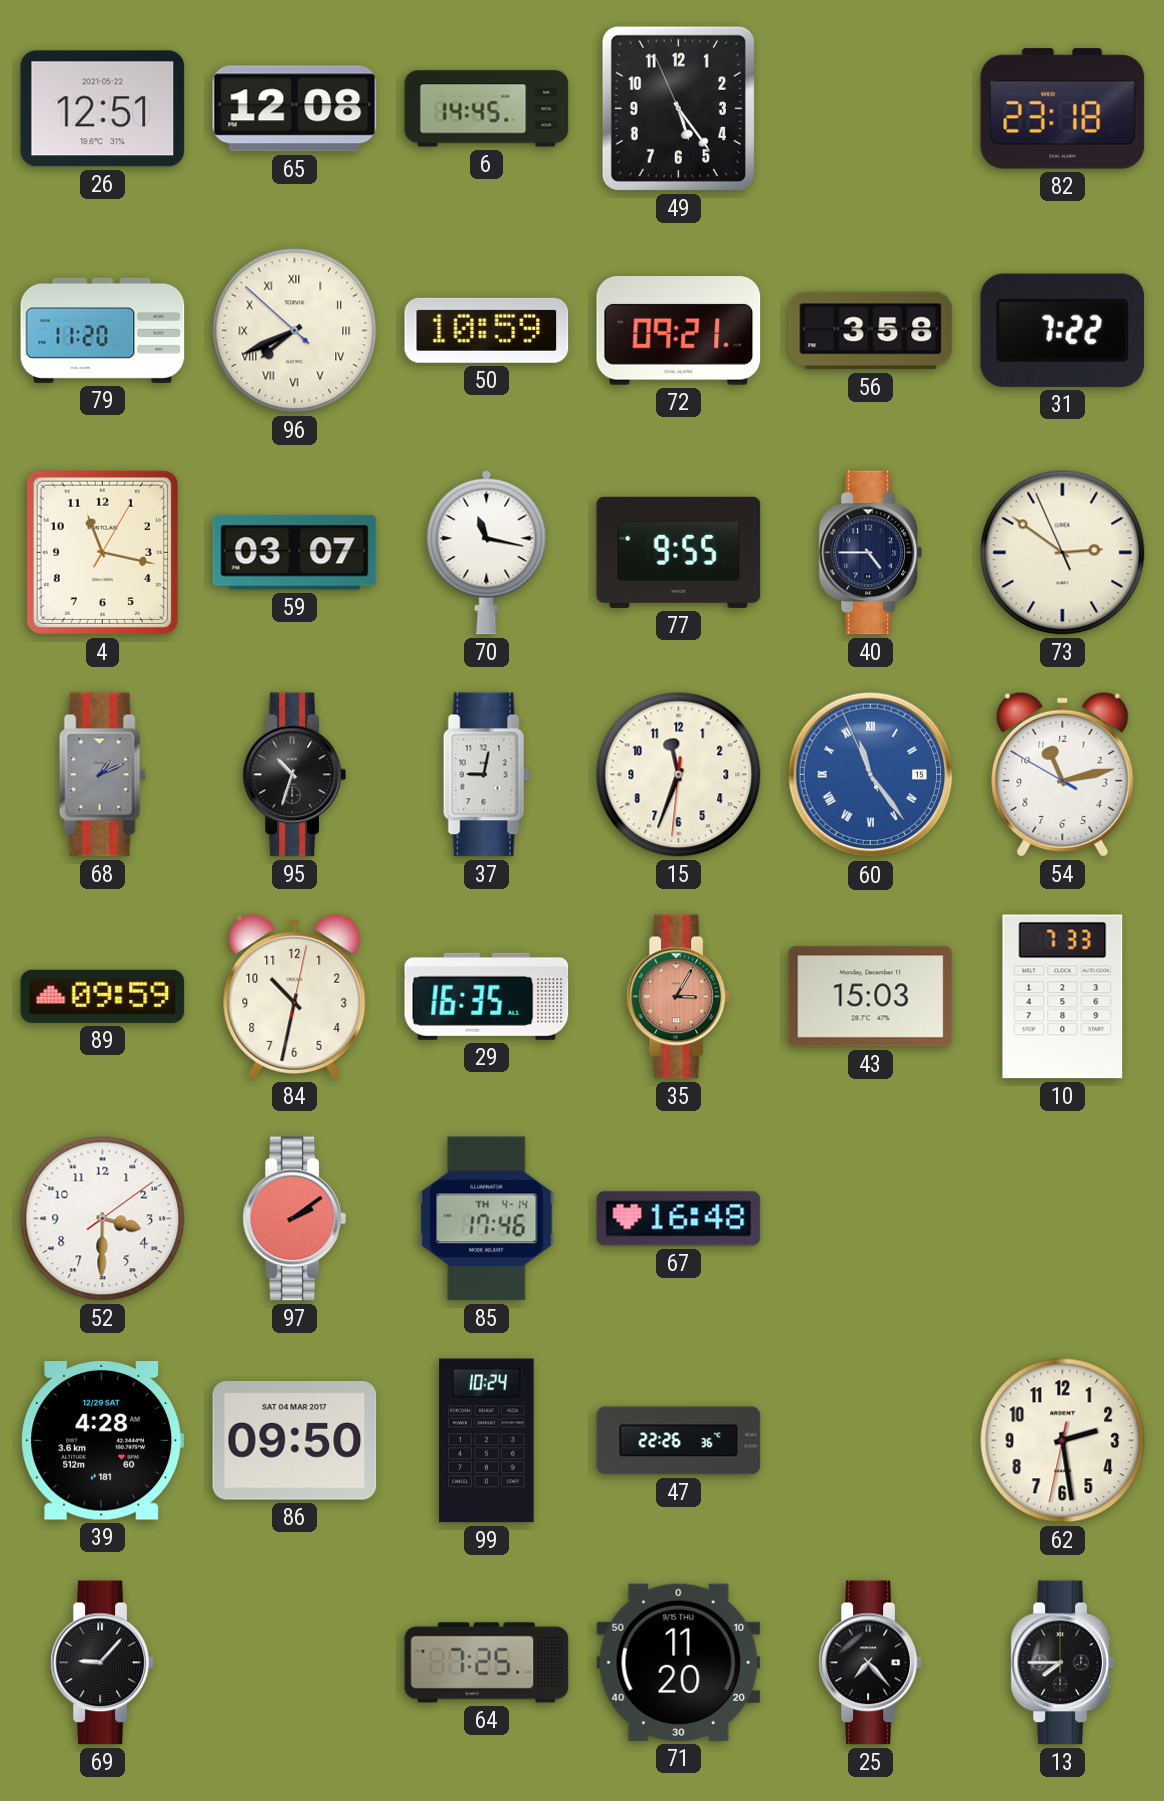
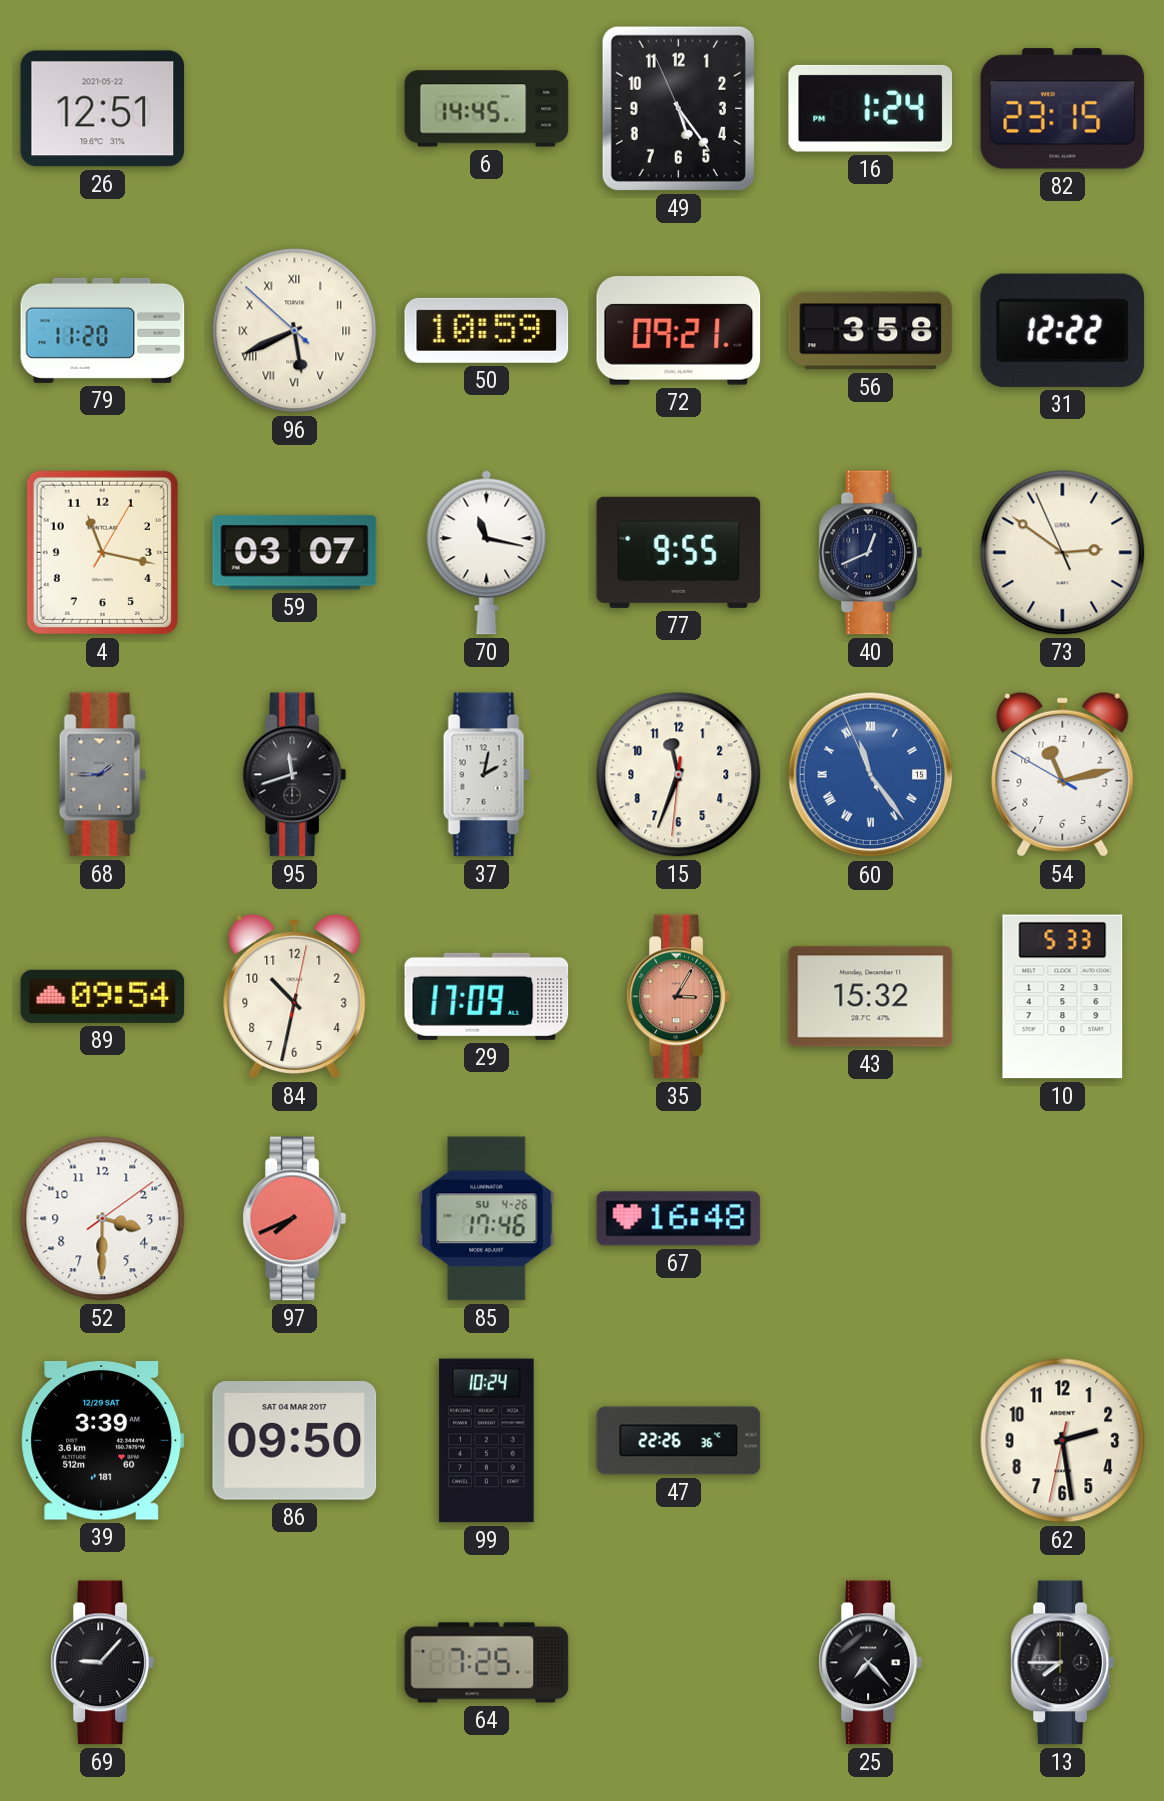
65: 12:08 -> none
16: none -> 1:24
82: 23:18 -> 23:15
96: 7:40 -> 5:40
31: 7:22 -> 12:22
40: 4:45 -> 12:41
68: 1:11 -> 1:45
95: 10:33 -> 11:42
37: 9:02 -> 2:02
89: 09:59 -> 09:54
29: 16:35 -> 17:09
43: 15:03 -> 15:32
10: 7:33 -> 5:33
97: 2:09 -> 7:41
85 date: TH 4-14 -> SU 4-26
39: 4:28 -> 3:39
71: 11:20 -> none
